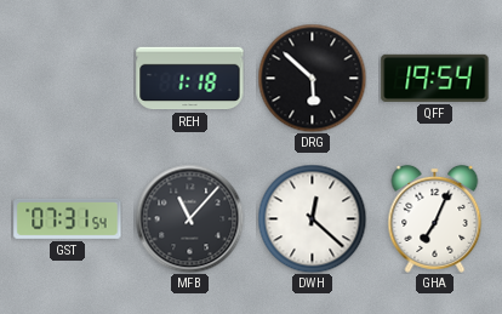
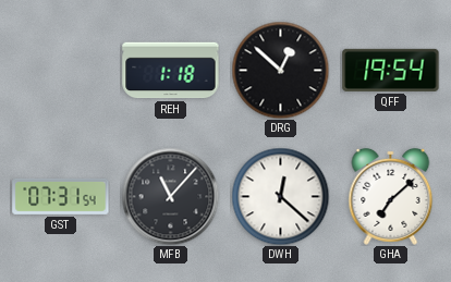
DRG: 5:52 -> 12:52
GHA: 7:04 -> 7:08
